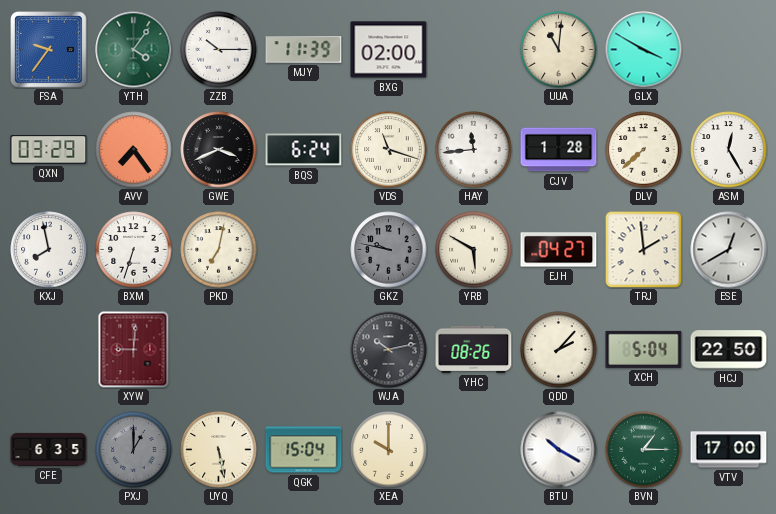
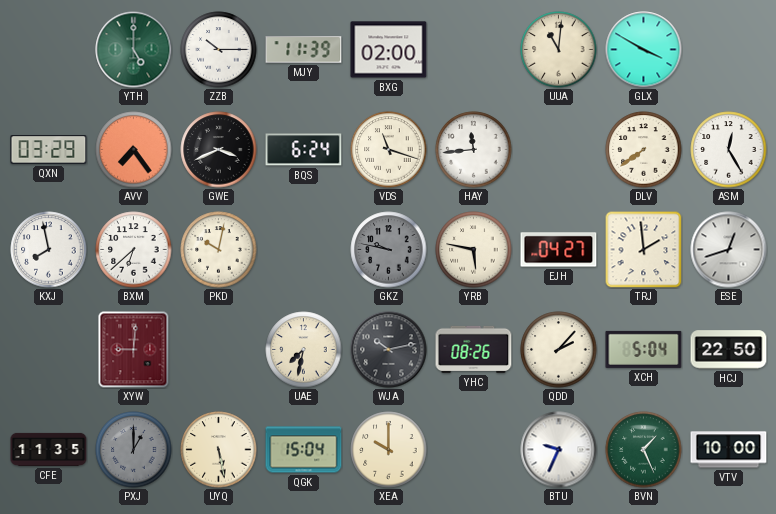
FSA: 9:36 -> none
YTH: 4:06 -> 5:00
CJV: 1:28 -> none
DLV: 7:38 -> 7:39
BXM: 6:33 -> 6:38
PKD: 7:02 -> 10:02
YRB: 5:50 -> 5:47
ESE: 12:40 -> 12:42
UAE: none -> 7:32
CFE: 6:35 -> 11:35
BTU: 10:20 -> 9:34
BVN: 1:15 -> 1:26
VTV: 17:00 -> 10:00
